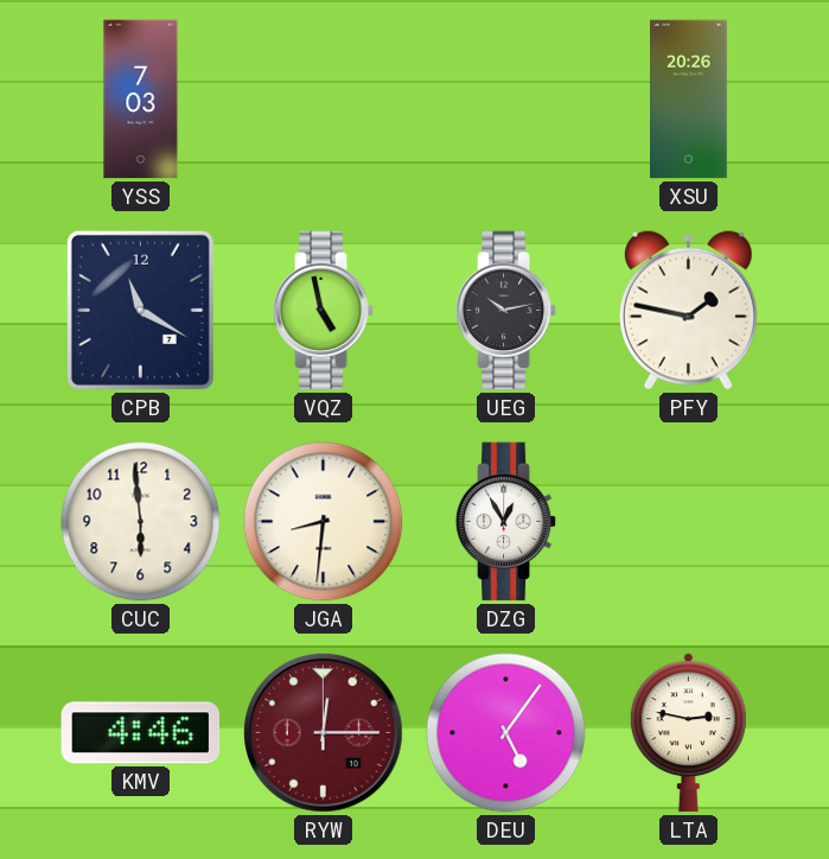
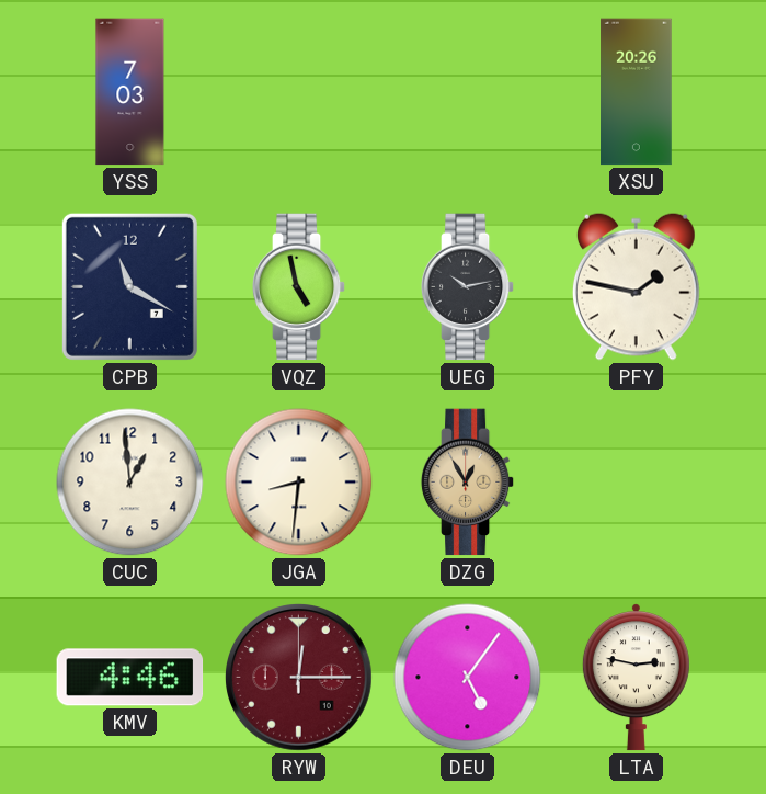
CUC: 5:59 -> 12:59
DZG dial: white -> champagne
